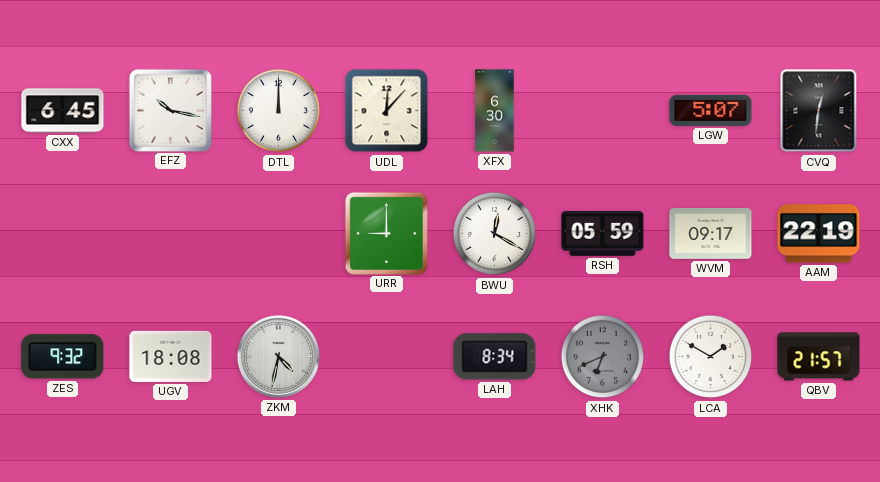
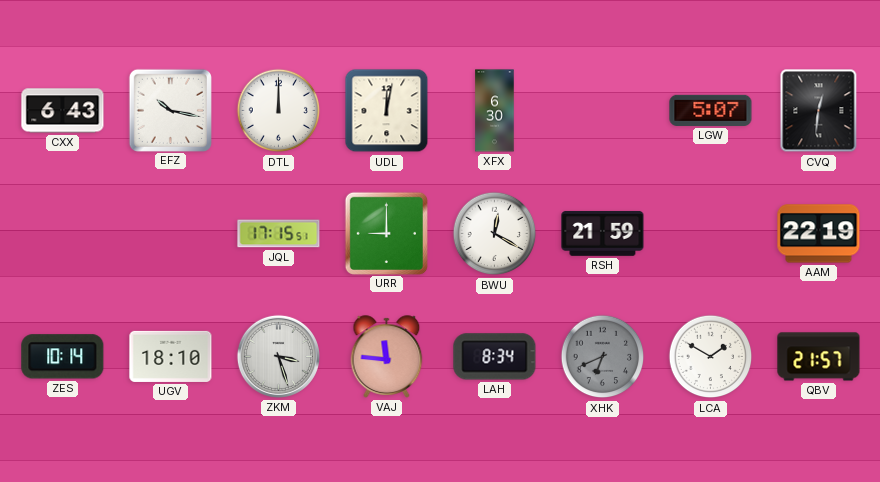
CXX: 6:45 -> 6:43
UDL: 12:07 -> 12:02
JQL: none -> 17:15
RSH: 05:59 -> 21:59
WVM: 09:17 -> none
ZES: 9:32 -> 10:14
UGV: 18:08 -> 18:10
ZKM: 4:32 -> 3:27
VAJ: none -> 11:46
